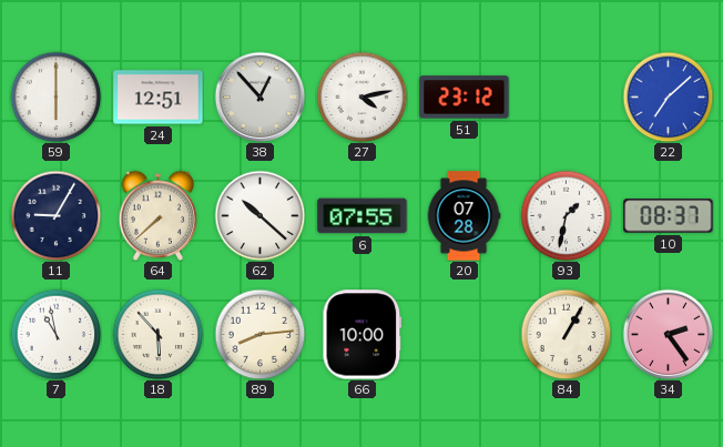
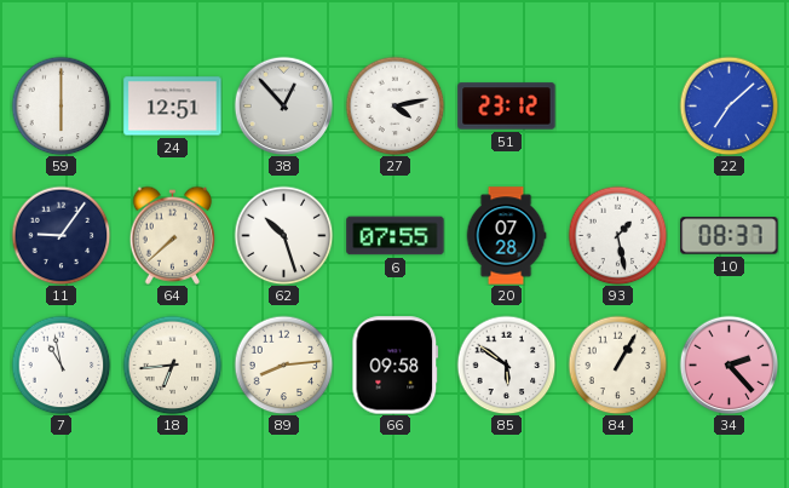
11: 9:05 -> 9:06
62: 10:22 -> 10:27
93: 1:32 -> 1:28
18: 5:53 -> 6:44
66: 10:00 -> 09:58
85: none -> 5:51
34: 2:24 -> 2:23
